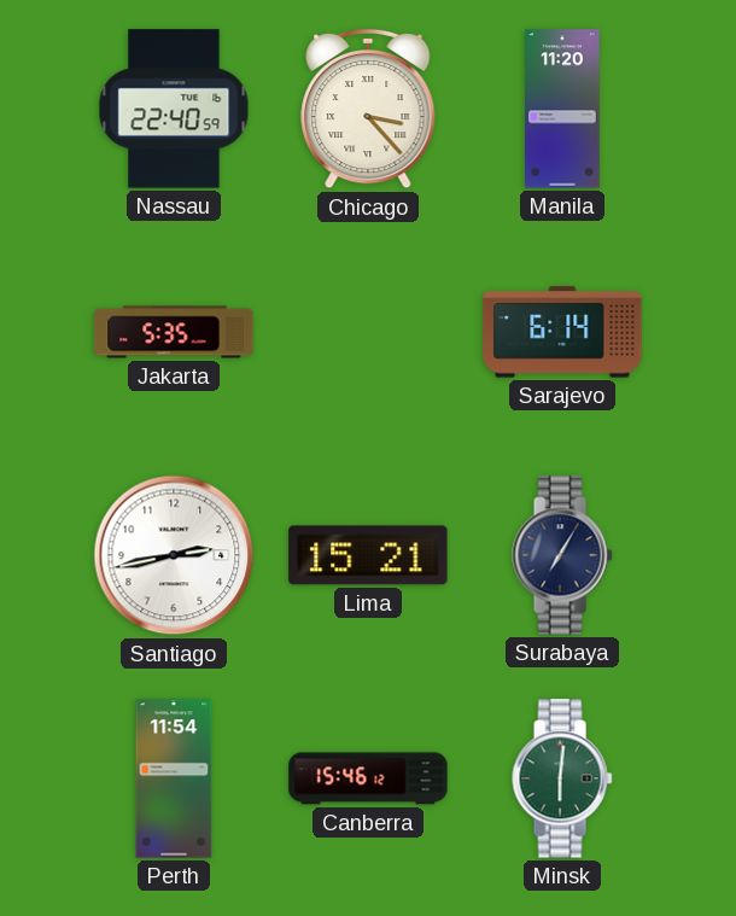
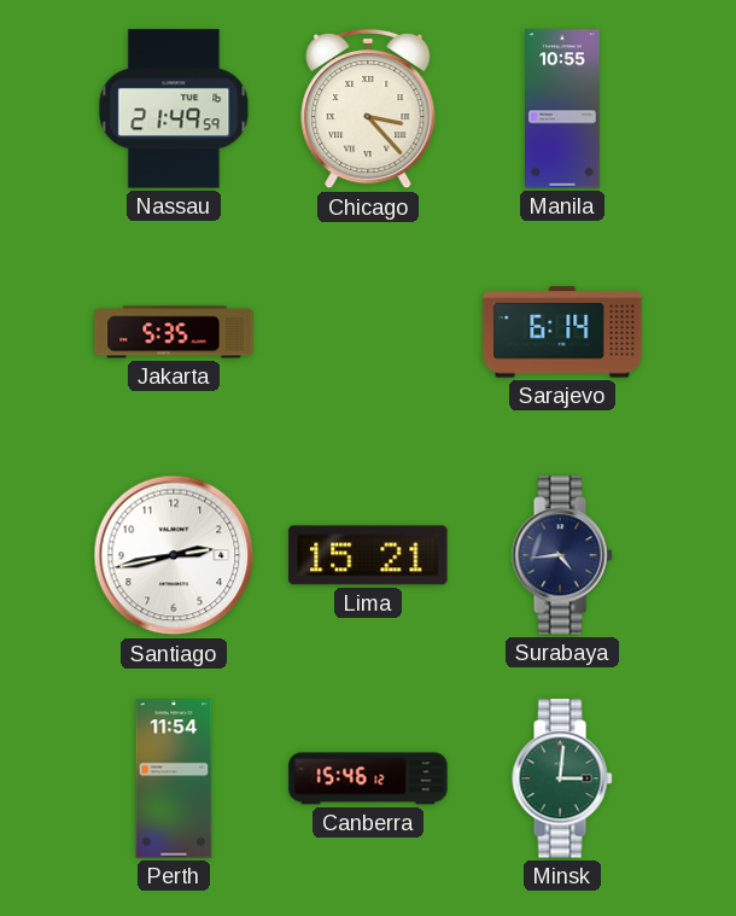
Nassau: 22:40 -> 21:49
Manila: 11:20 -> 10:55
Surabaya: 7:05 -> 4:44
Minsk: 6:01 -> 3:01
